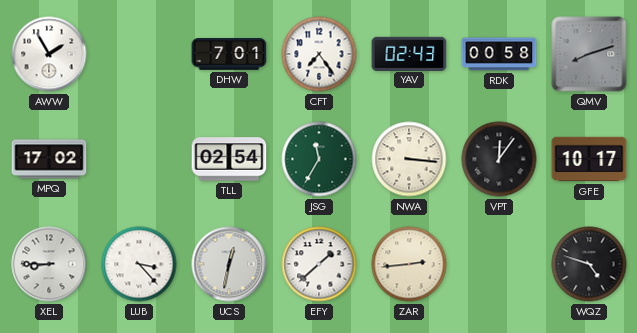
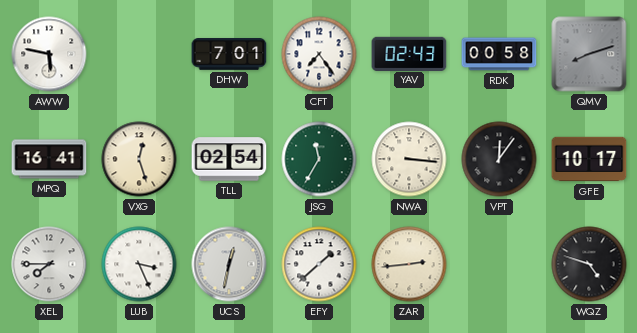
AWW: 1:55 -> 5:47
MPQ: 17:02 -> 16:41
VXG: none -> 12:27
XEL: 8:45 -> 7:45
LUB: 3:23 -> 3:26
